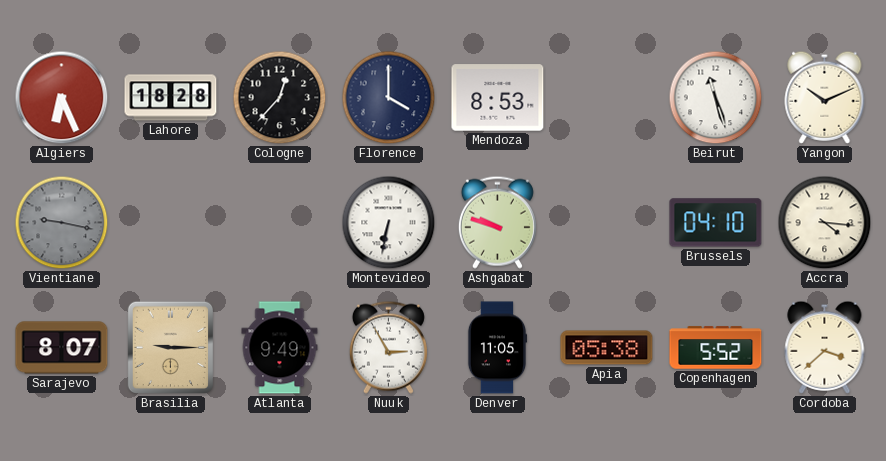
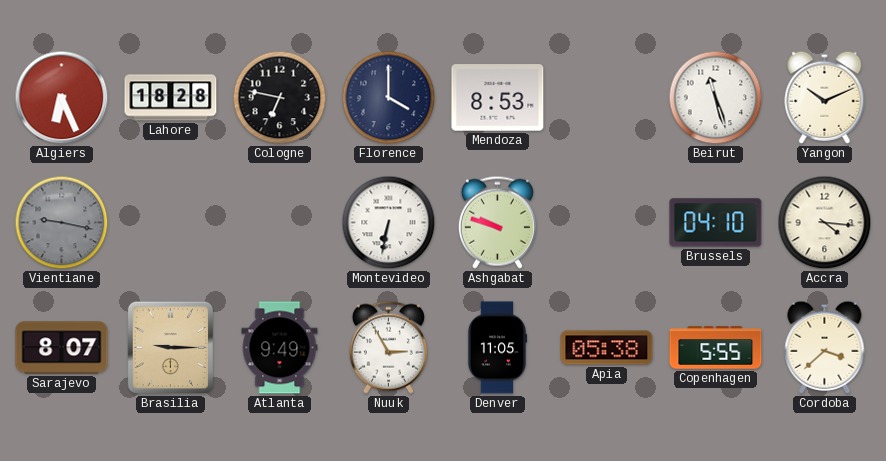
Cologne: 12:37 -> 6:47
Copenhagen: 5:52 -> 5:55
